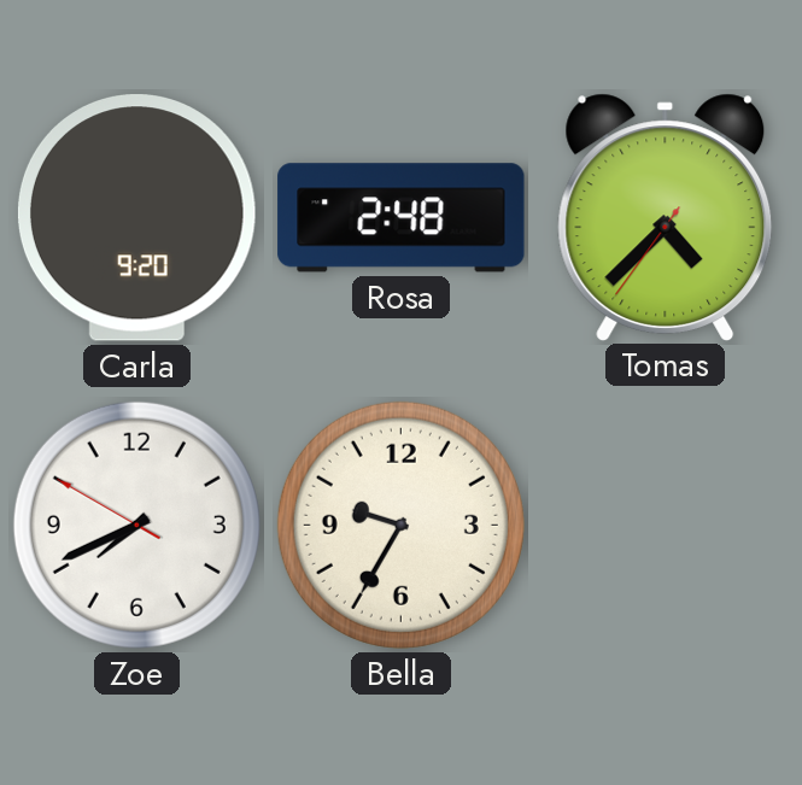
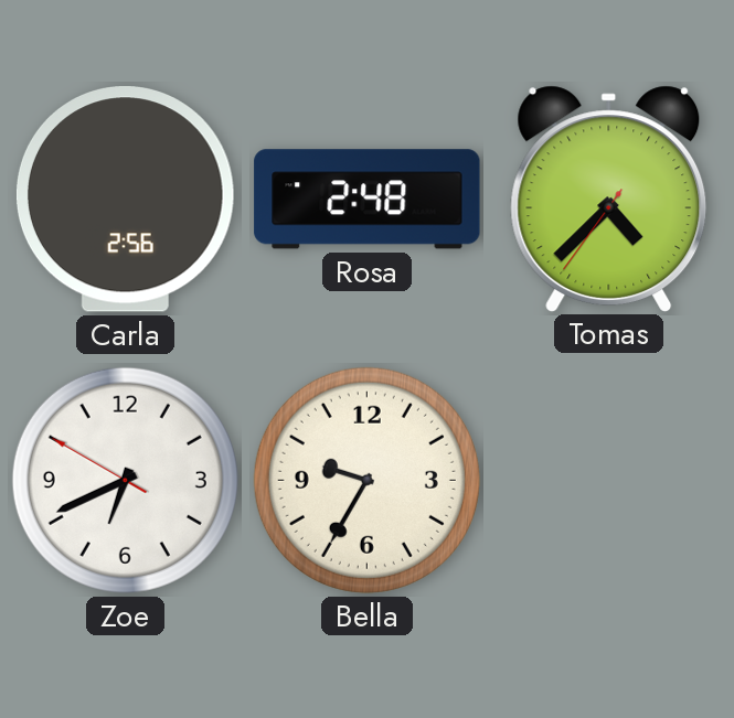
Carla: 9:20 -> 2:56
Zoe: 7:40 -> 6:40
